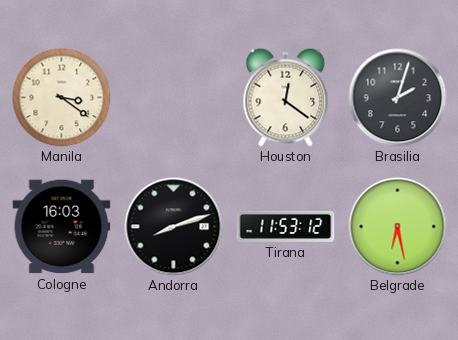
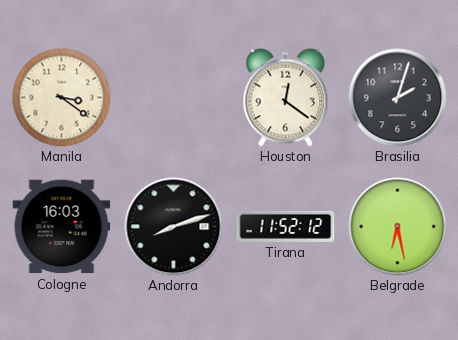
Tirana: 11:53 -> 11:52
